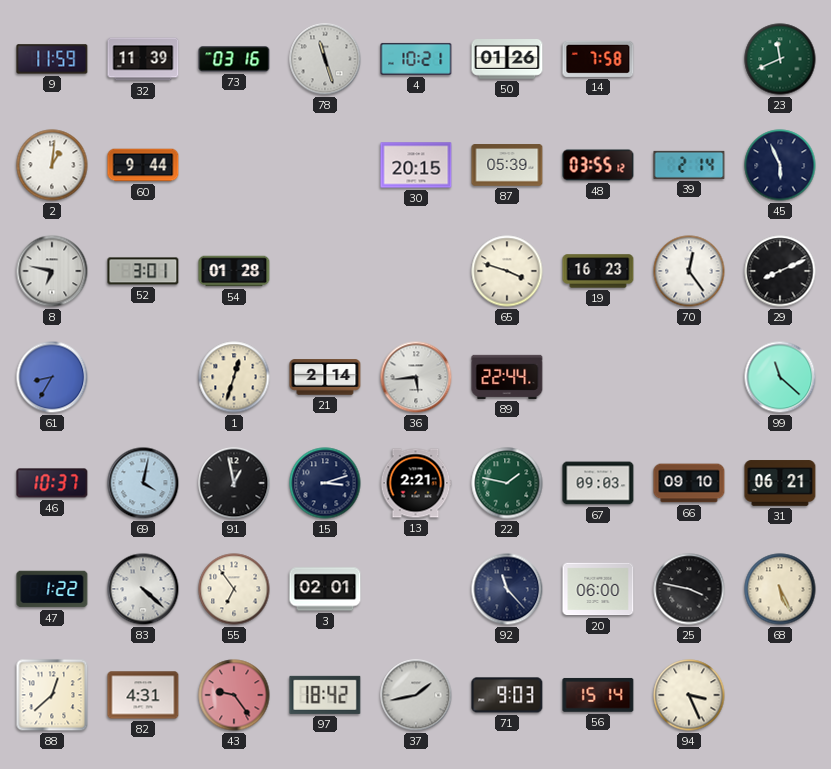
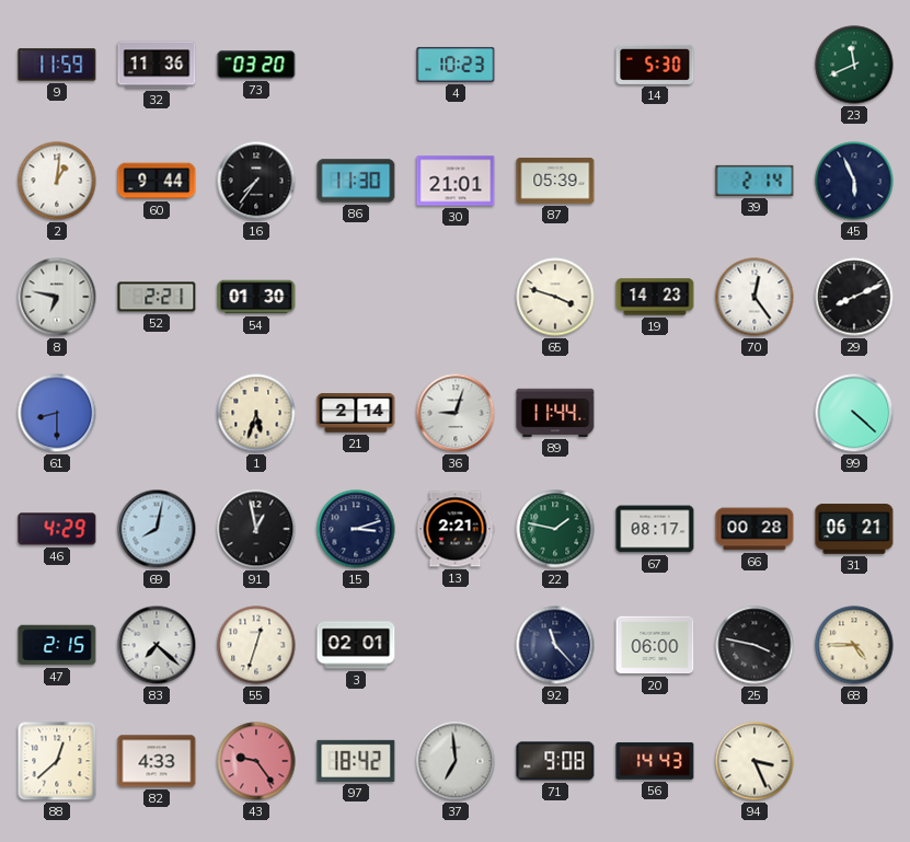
32: 11:39 -> 11:36
73: 03:16 -> 03:20
78: 11:27 -> none
4: 10:21 -> 10:23
50: 01:26 -> none
14: 7:58 -> 5:30
16: none -> 7:36
86: none -> 11:30
30: 20:15 -> 21:01
48: 03:55 -> none
52: 3:01 -> 2:21
54: 01:28 -> 01:30
19: 16:23 -> 14:23
61: 8:35 -> 8:30
1: 12:33 -> 5:33
36: 5:44 -> 9:03
89: 22:44 -> 11:44
99: 11:22 -> 4:22
46: 10:37 -> 4:29
69: 4:02 -> 8:02
67: 09:03 -> 08:17
66: 09:10 -> 00:28
47: 1:22 -> 2:15
83: 4:22 -> 7:22
55: 6:54 -> 12:33
68: 5:26 -> 4:45
82: 4:31 -> 4:33
37: 1:43 -> 6:59
71: 9:03 -> 9:08
56: 15:14 -> 14:43
